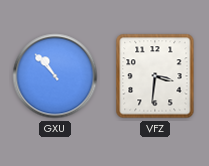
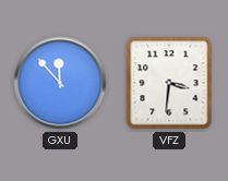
GXU: 10:53 -> 11:53
